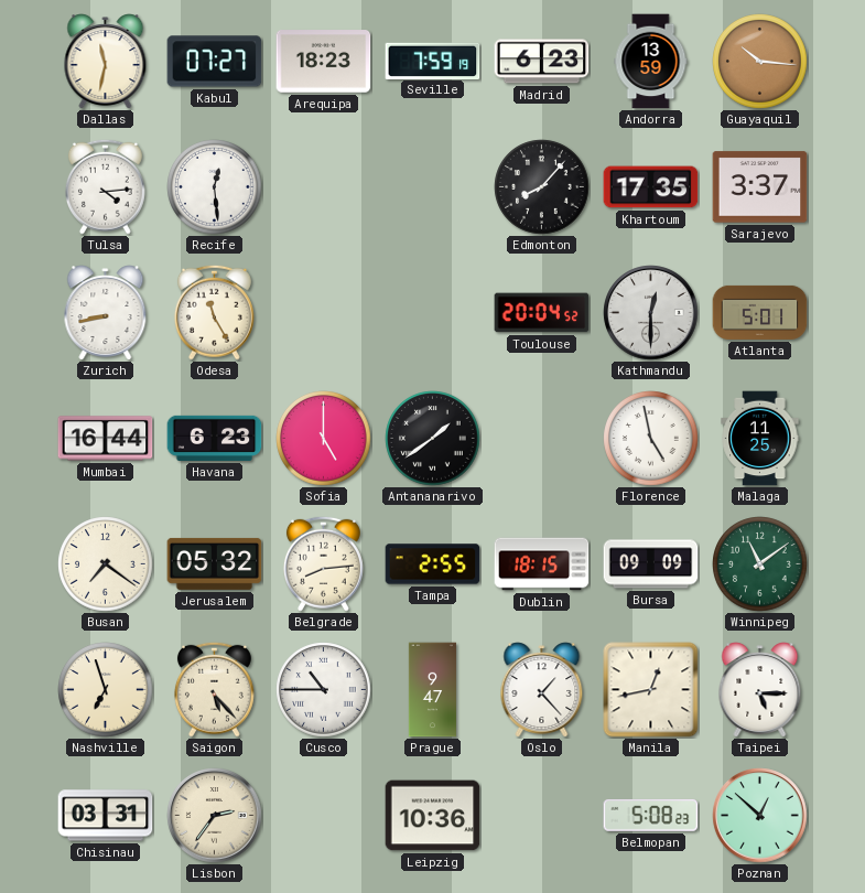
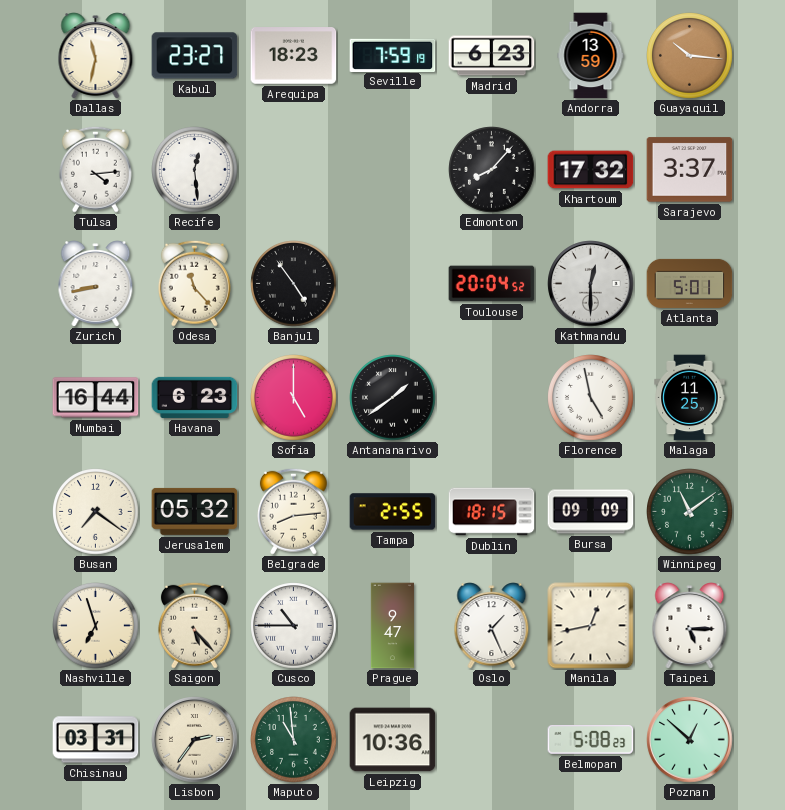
Kabul: 07:27 -> 23:27
Khartoum: 17:35 -> 17:32
Odesa: 11:25 -> 11:23
Banjul: none -> 4:54
Oslo: 1:23 -> 1:26
Maputo: none -> 10:59
